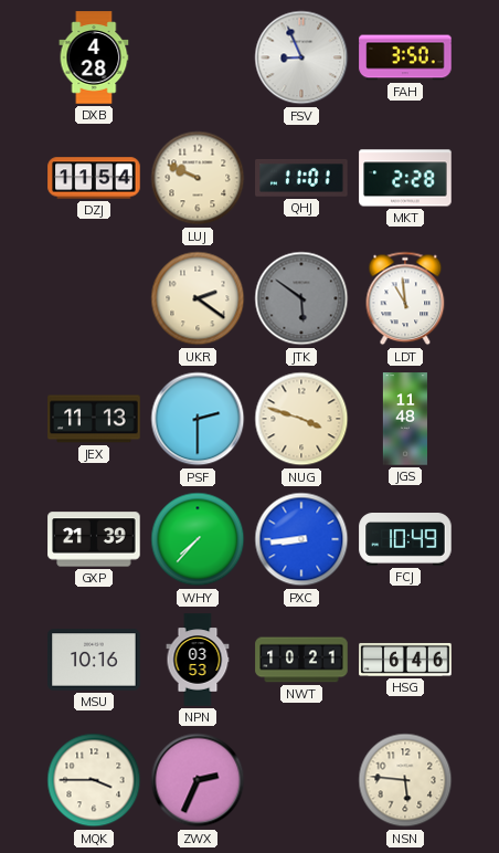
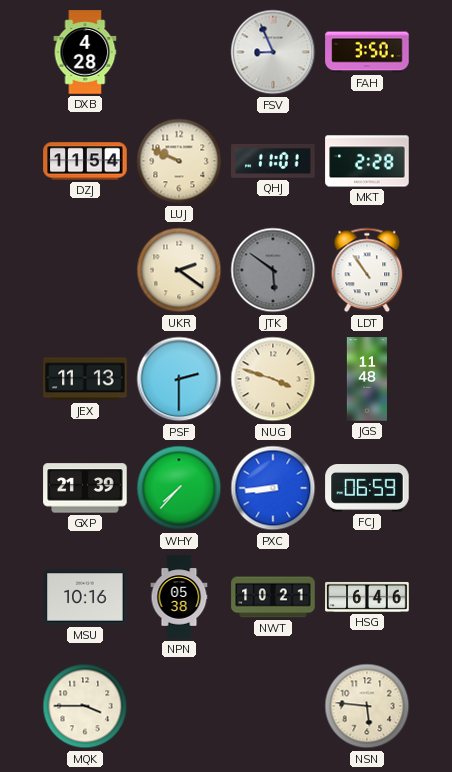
LDT: 10:59 -> 10:54
FCJ: 10:49 -> 06:59
NPN: 03:53 -> 05:38
ZWX: 2:34 -> none
